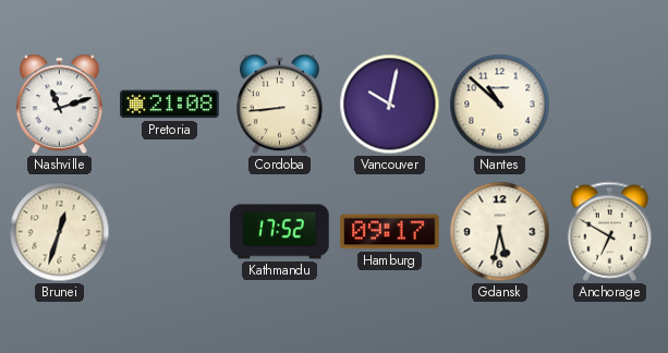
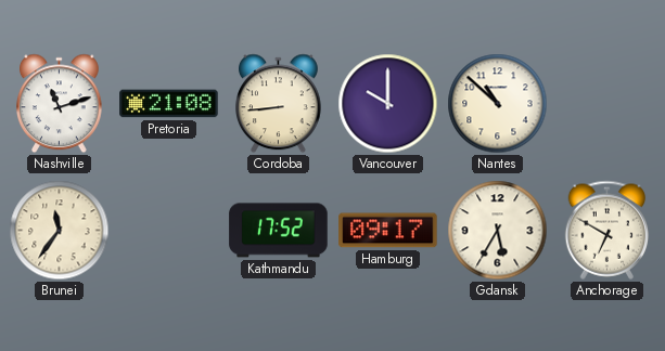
Vancouver: 10:02 -> 10:00
Brunei: 12:33 -> 11:36
Gdansk: 5:32 -> 5:35
